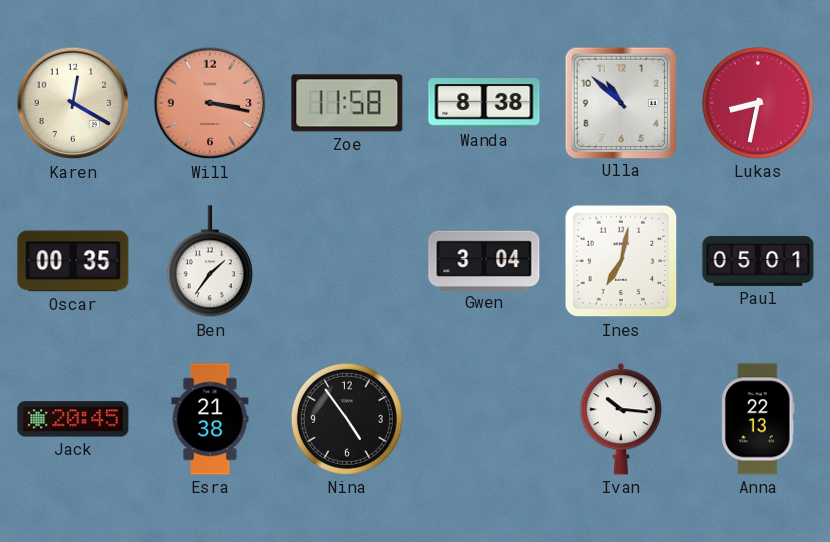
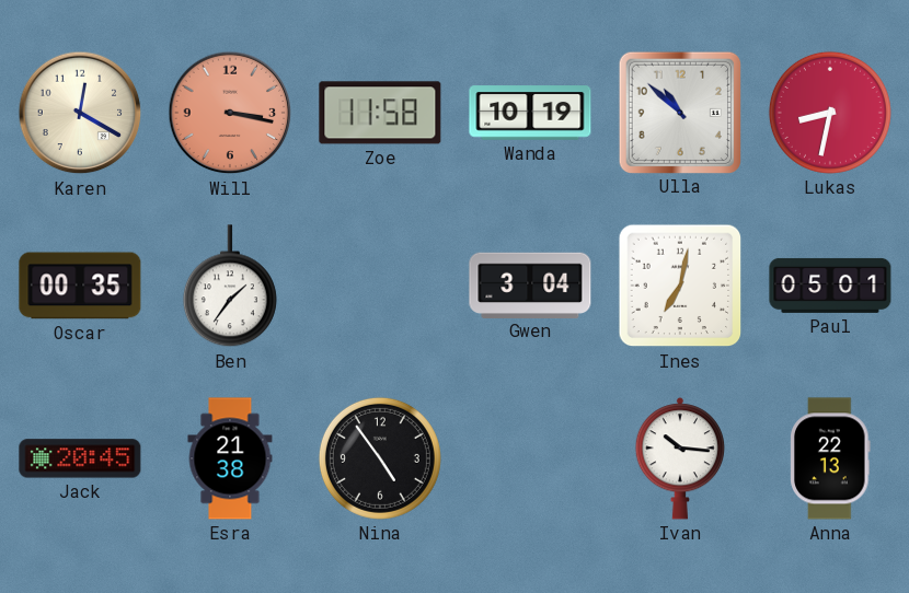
Wanda: 8:38 -> 10:19
